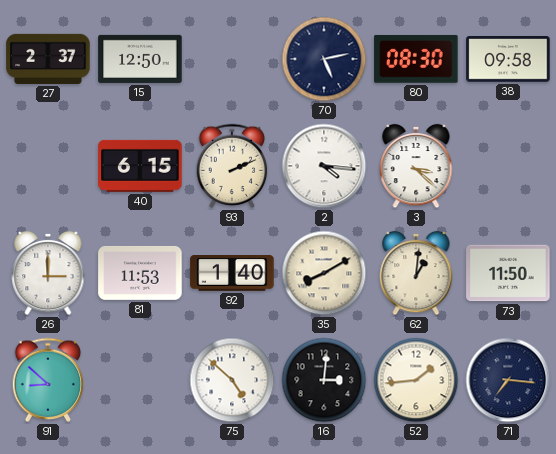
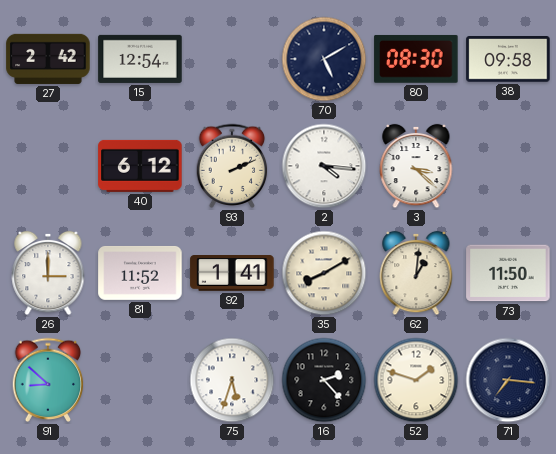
27: 2:37 -> 2:42
15: 12:50 -> 12:54
70: 5:13 -> 5:10
40: 6:15 -> 6:12
81: 11:53 -> 11:52
92: 1:40 -> 1:41
75: 4:52 -> 5:33
16: 3:01 -> 2:23
52: 1:44 -> 1:48
